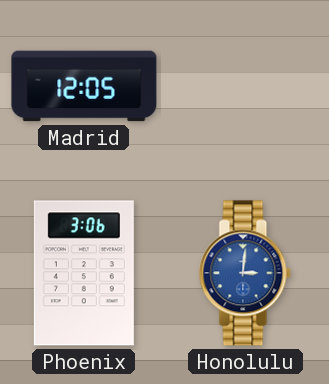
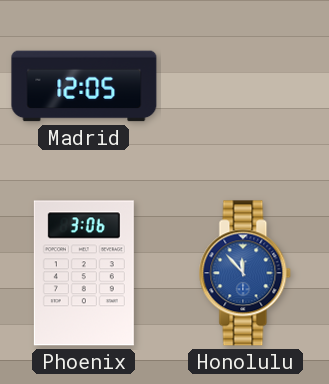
Honolulu: 3:01 -> 11:53
